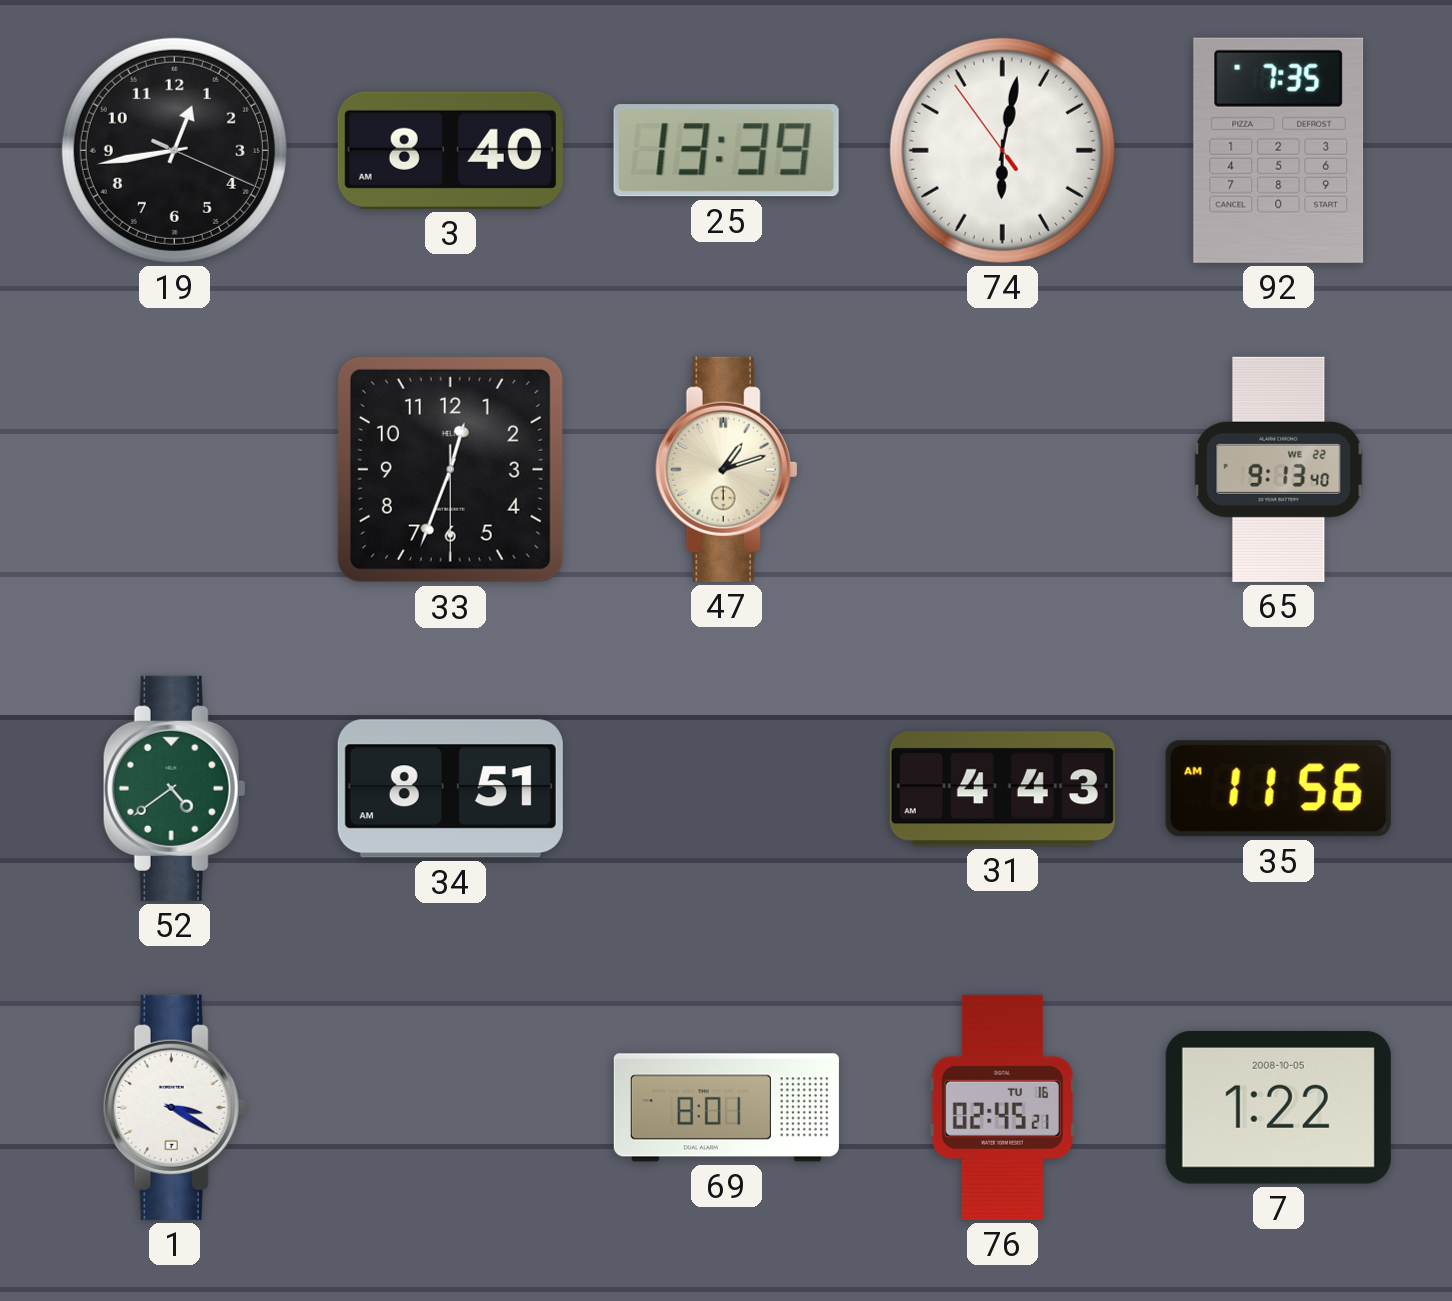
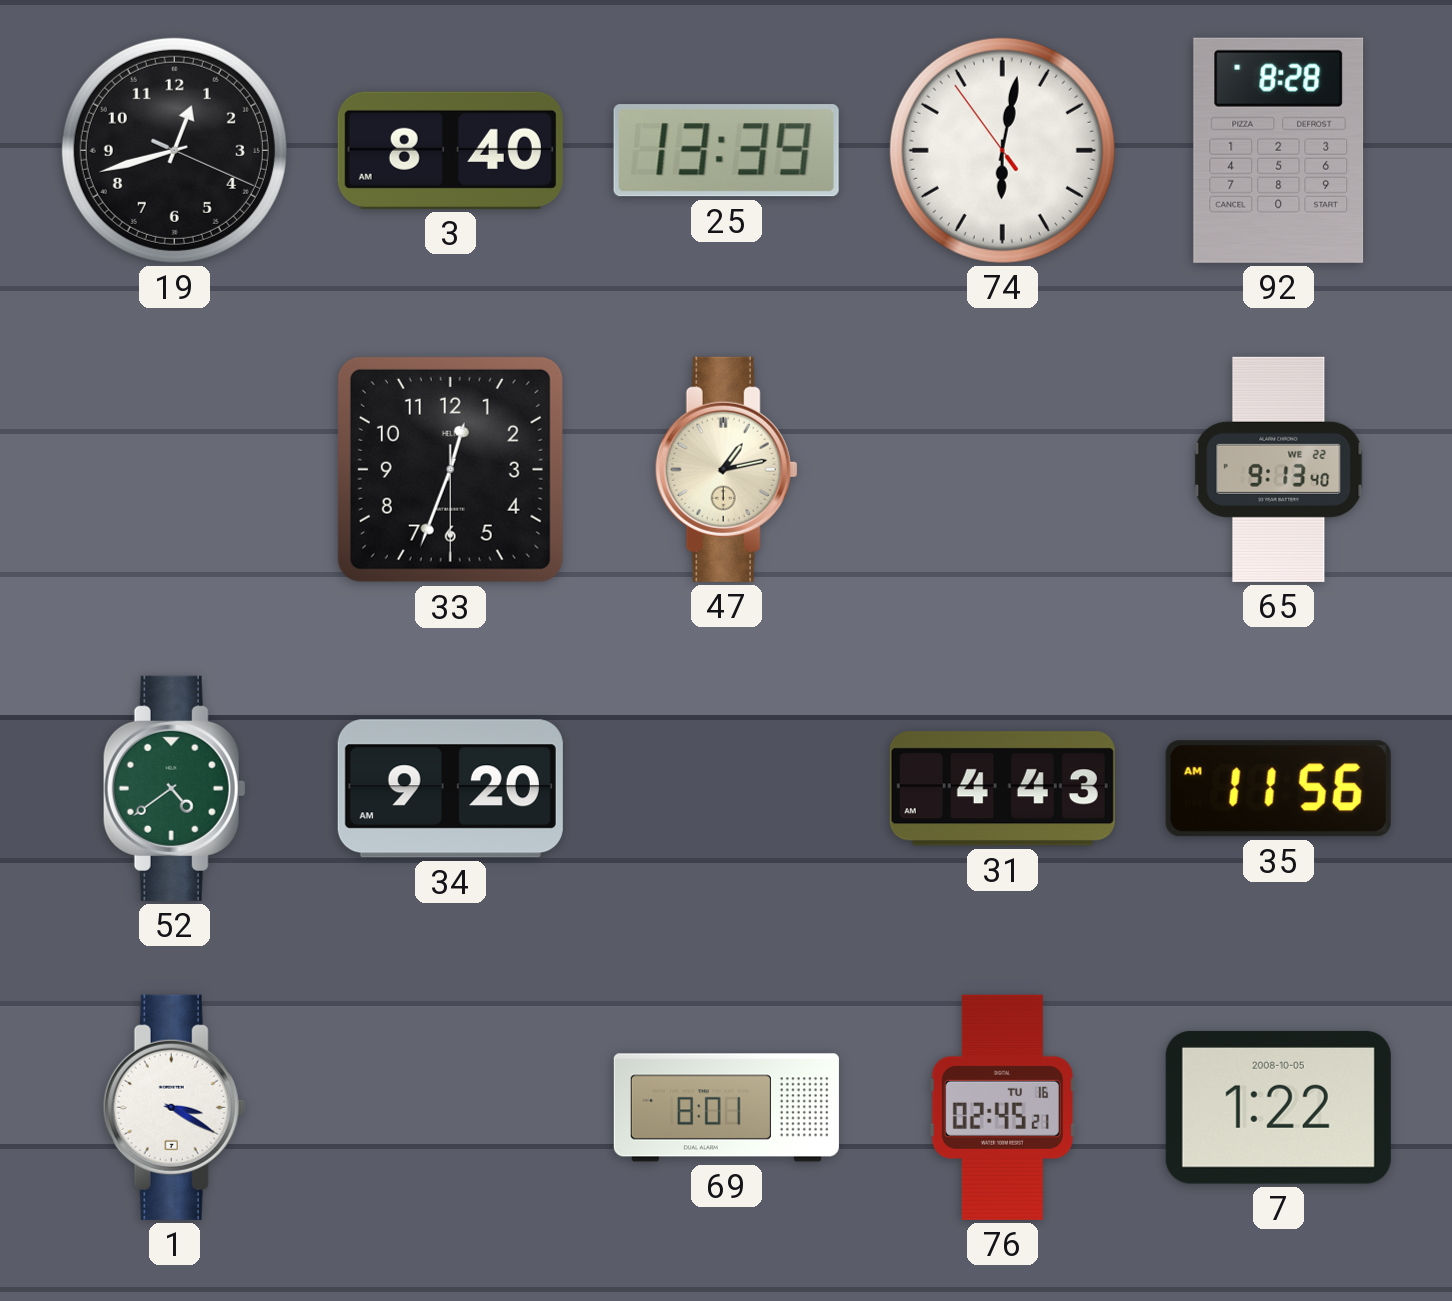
19: 12:43 -> 12:42
92: 7:35 -> 8:28
47: 1:12 -> 1:13
34: 8:51 -> 9:20
